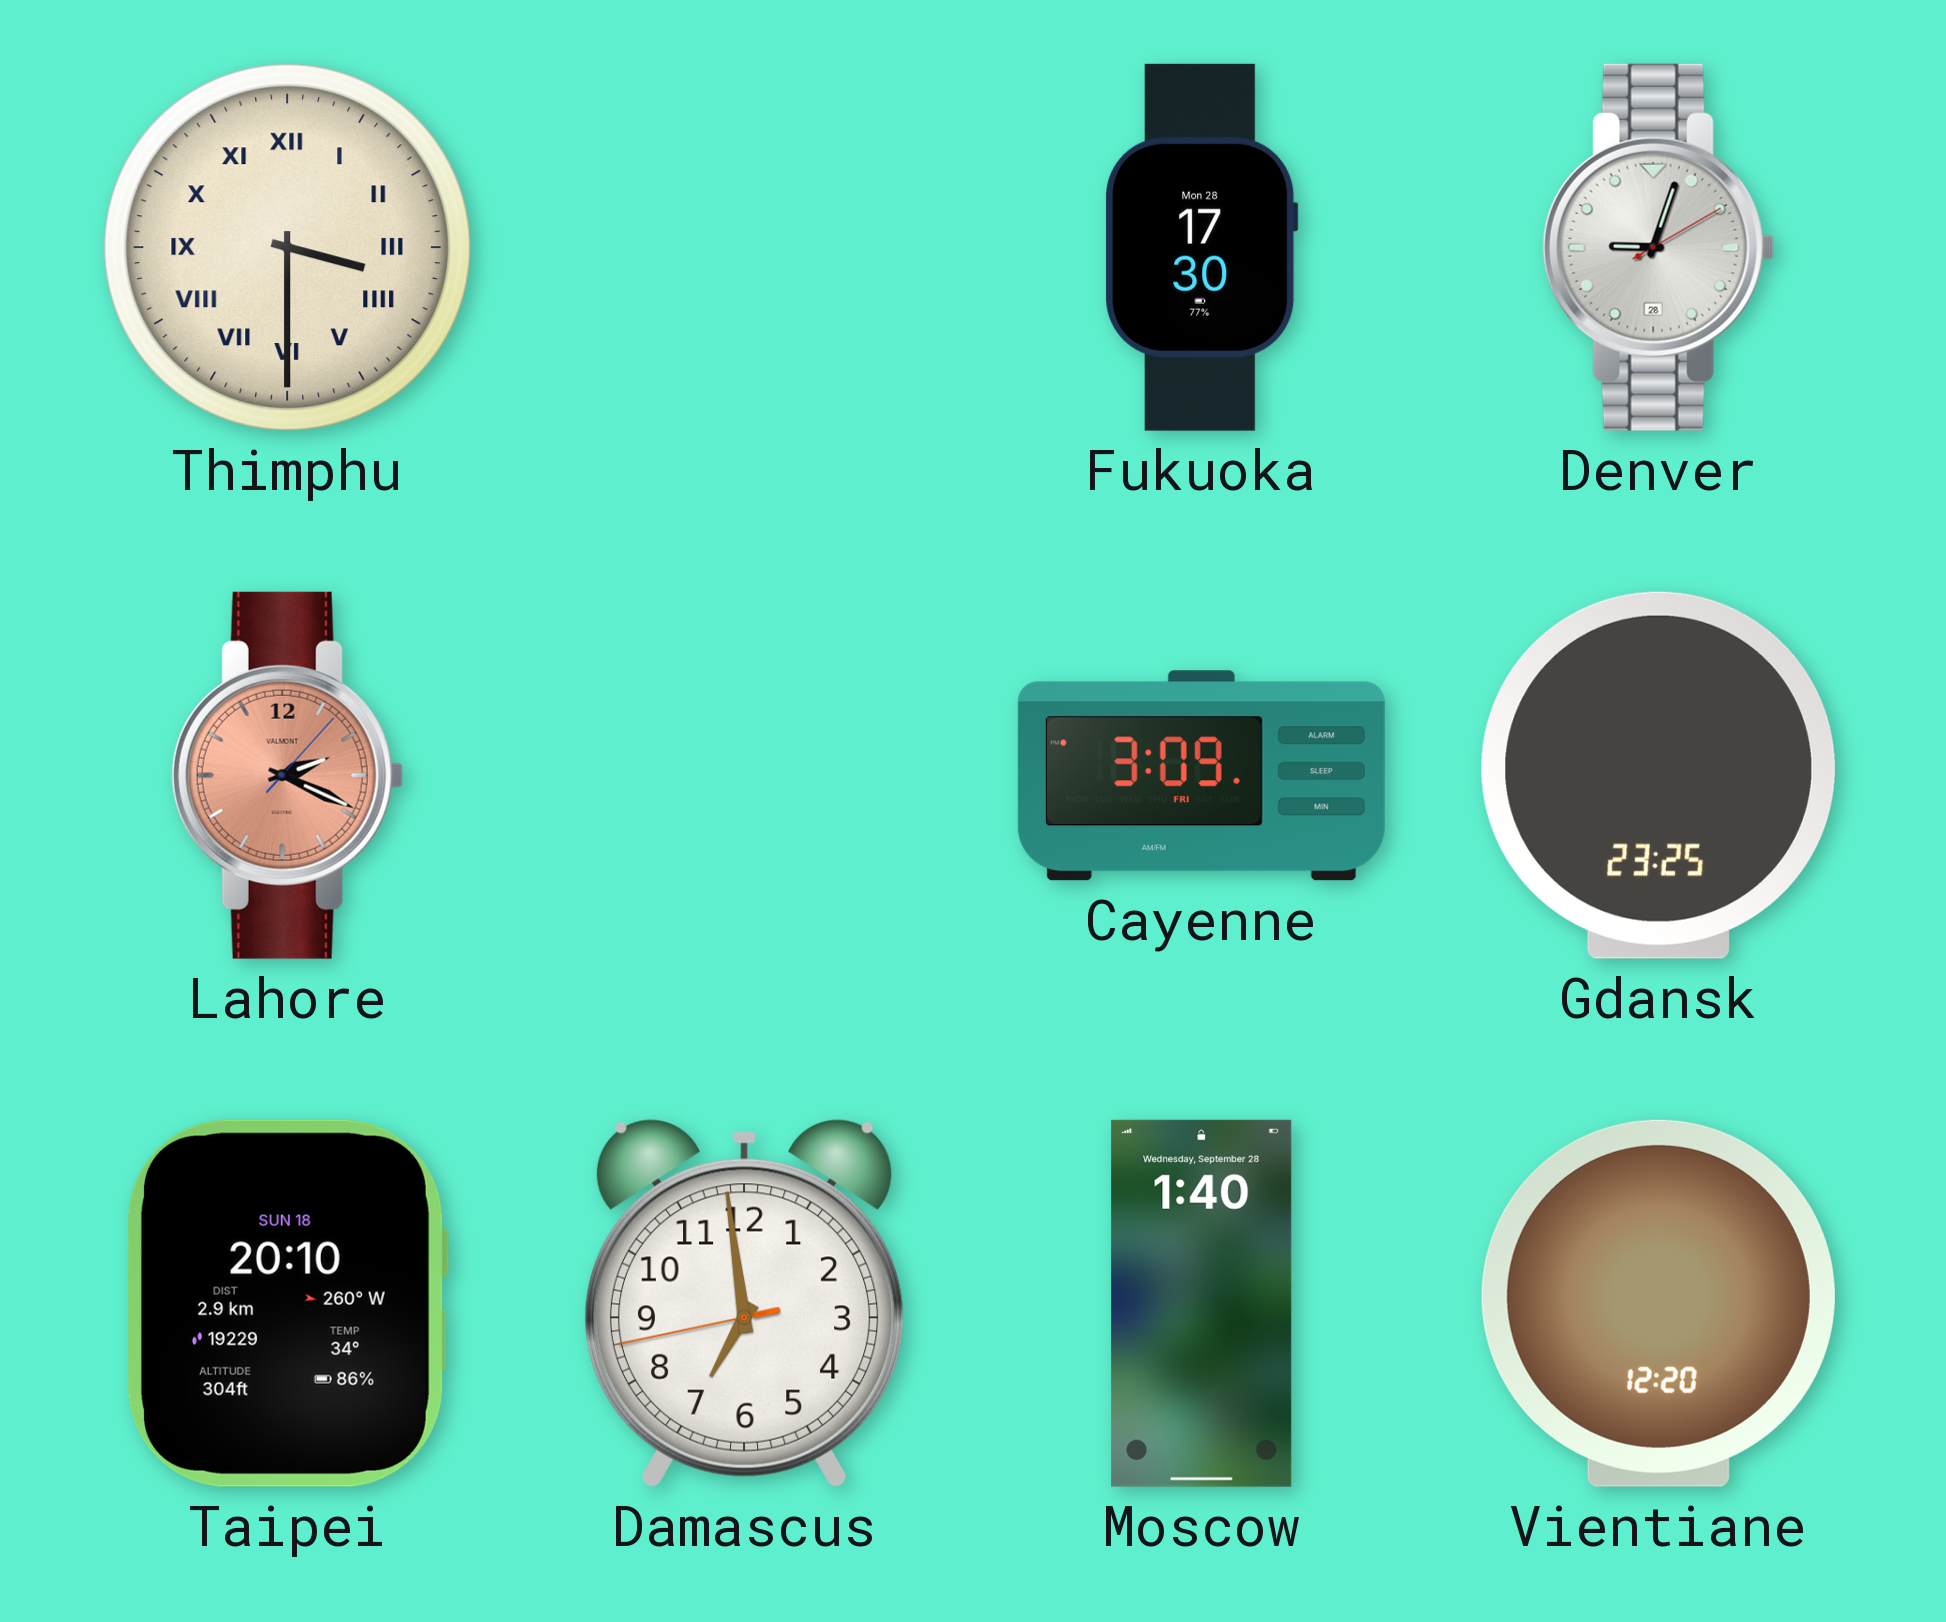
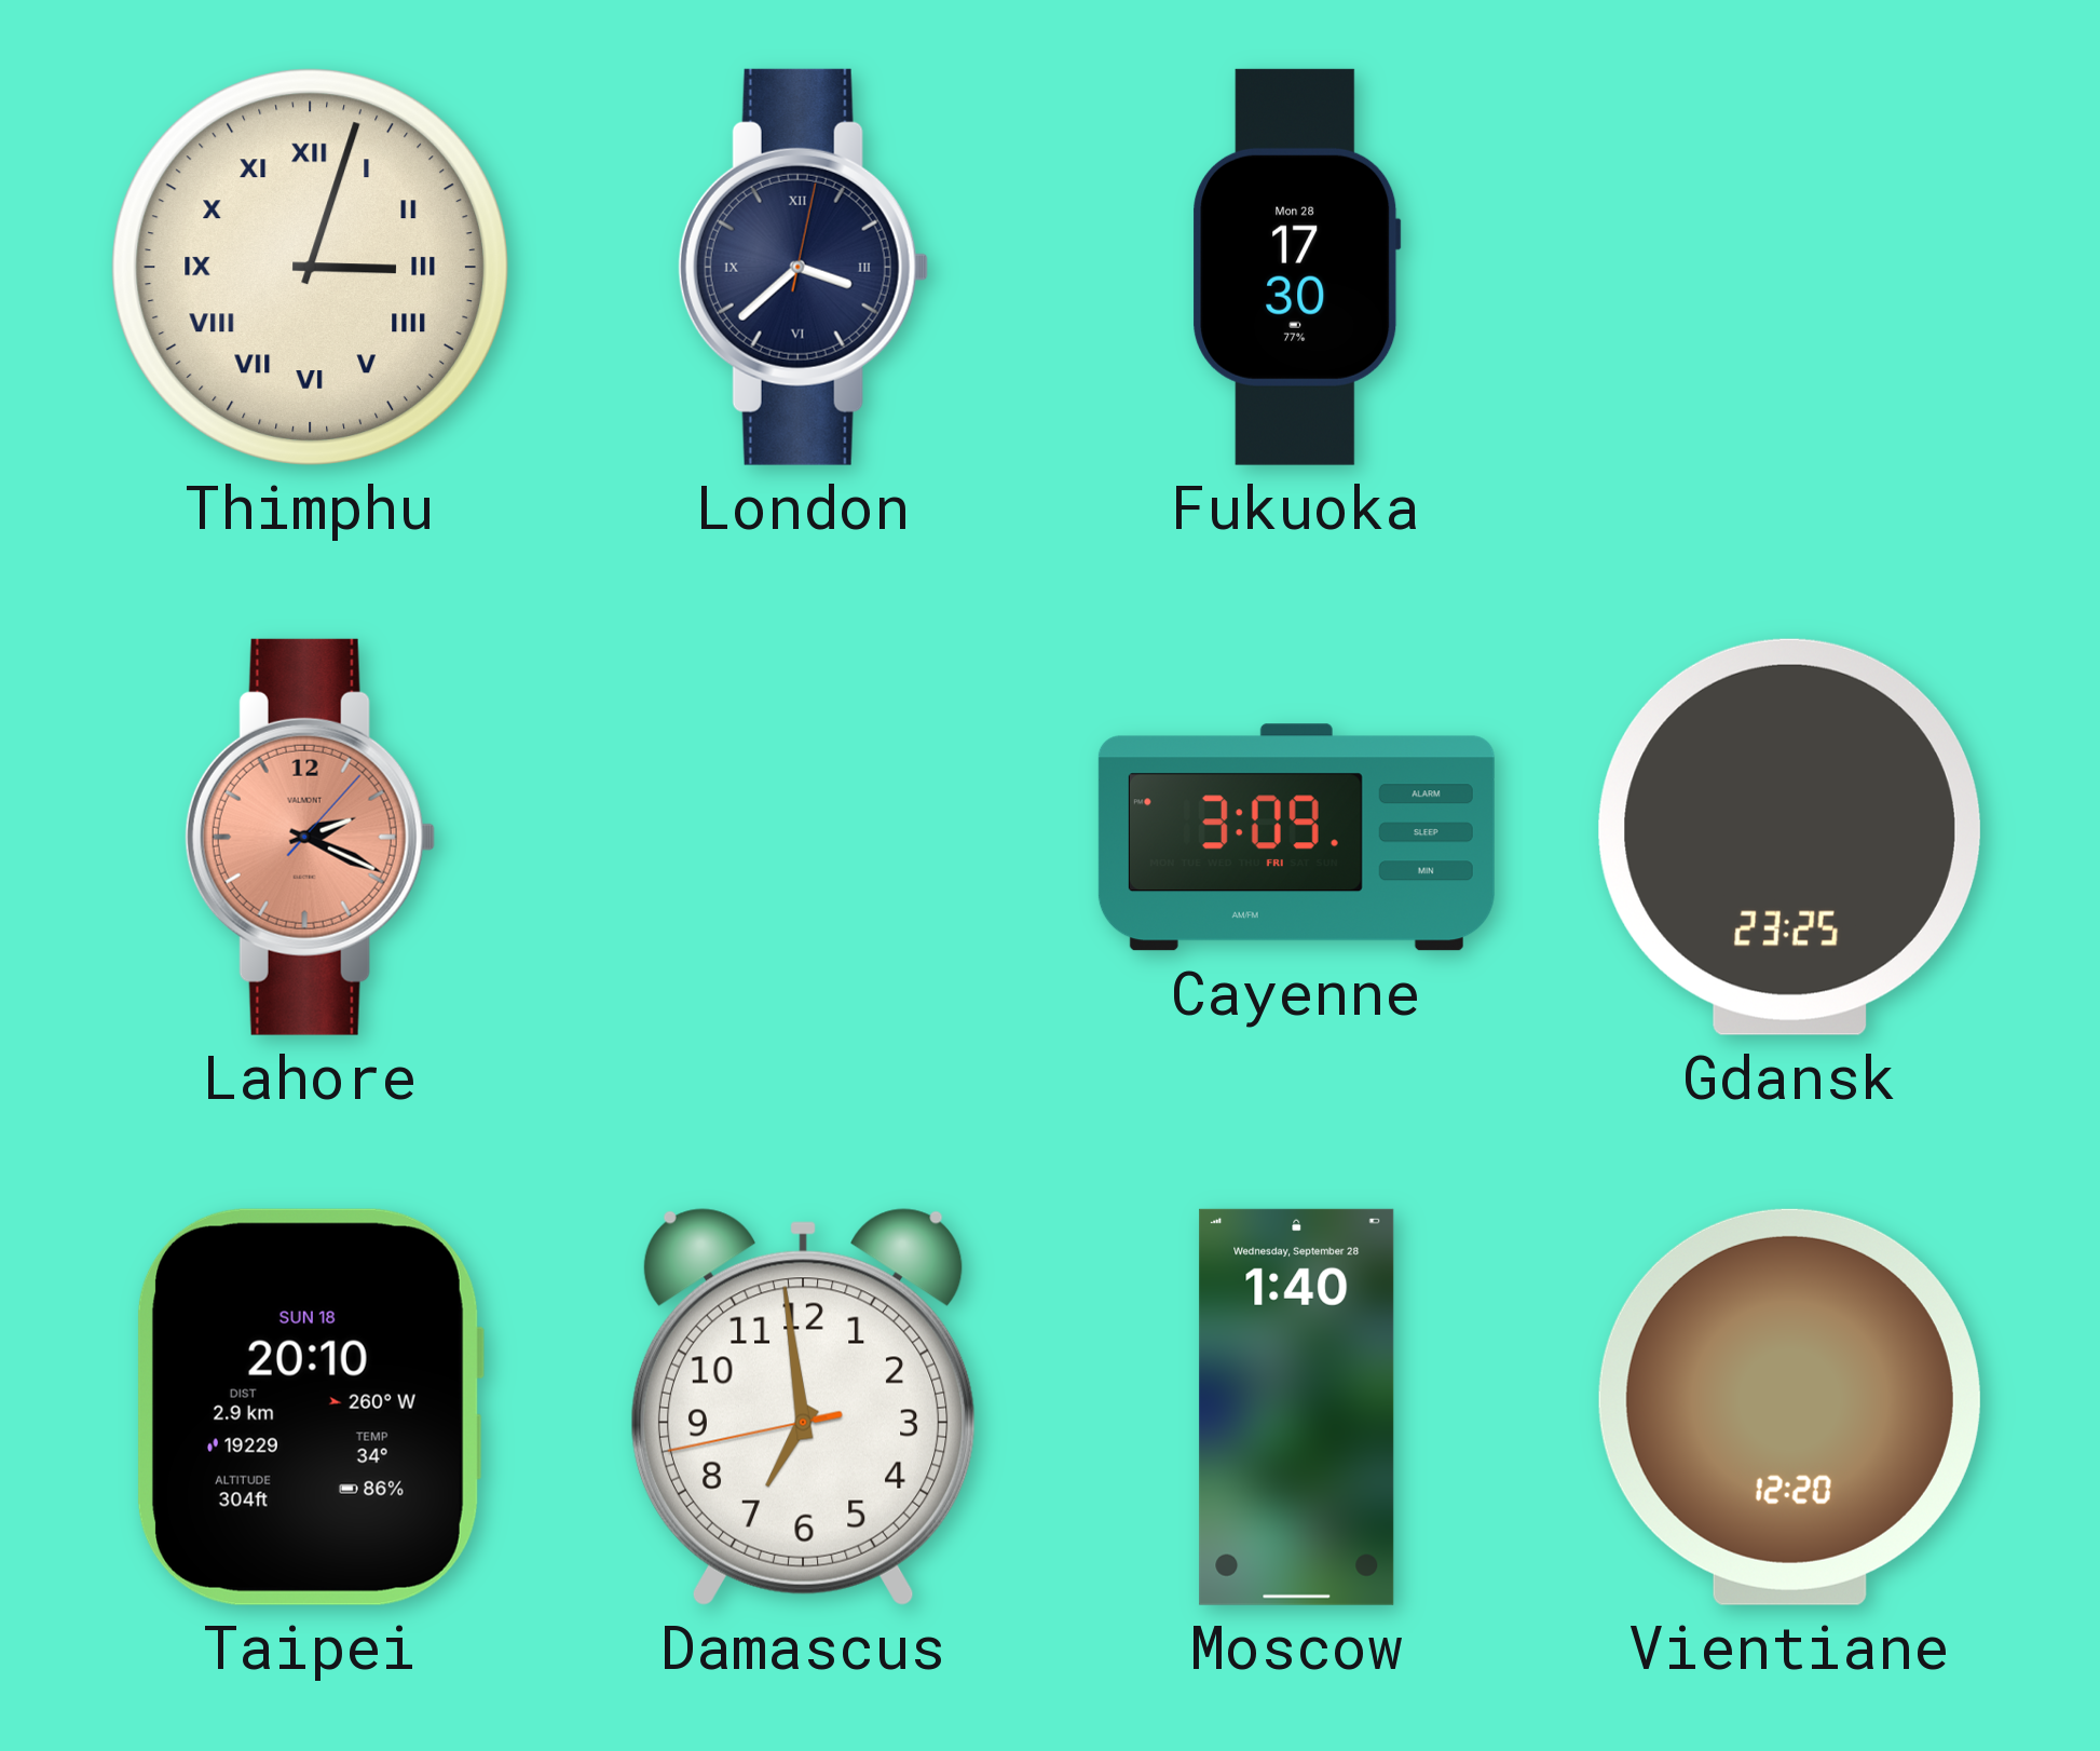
Thimphu: 3:30 -> 3:03
London: none -> 3:38
Denver: 9:03 -> none
